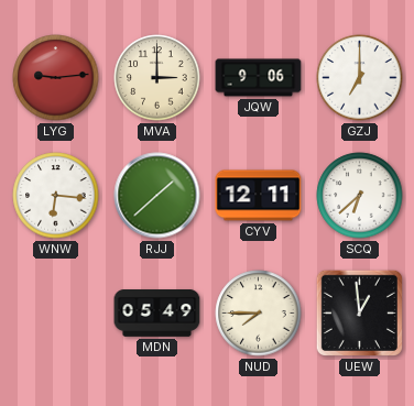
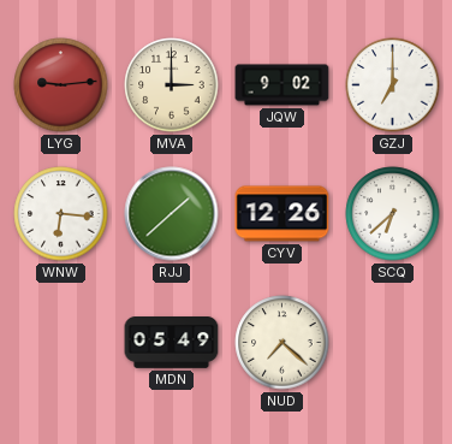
JQW: 9:06 -> 9:02
CYV: 12:11 -> 12:26
NUD: 7:45 -> 7:22
UEW: 12:59 -> none
